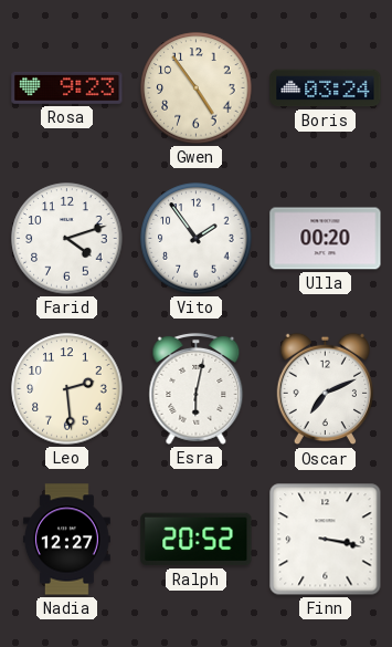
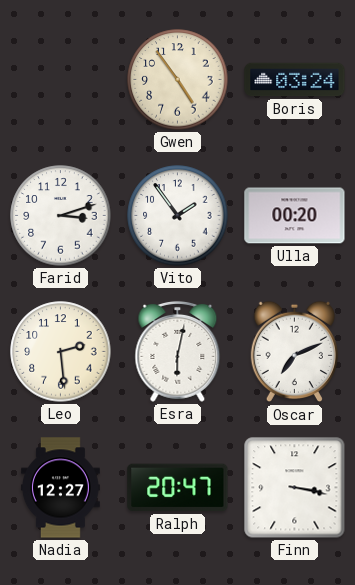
Rosa: 9:23 -> none
Farid: 4:12 -> 3:12
Ralph: 20:52 -> 20:47
